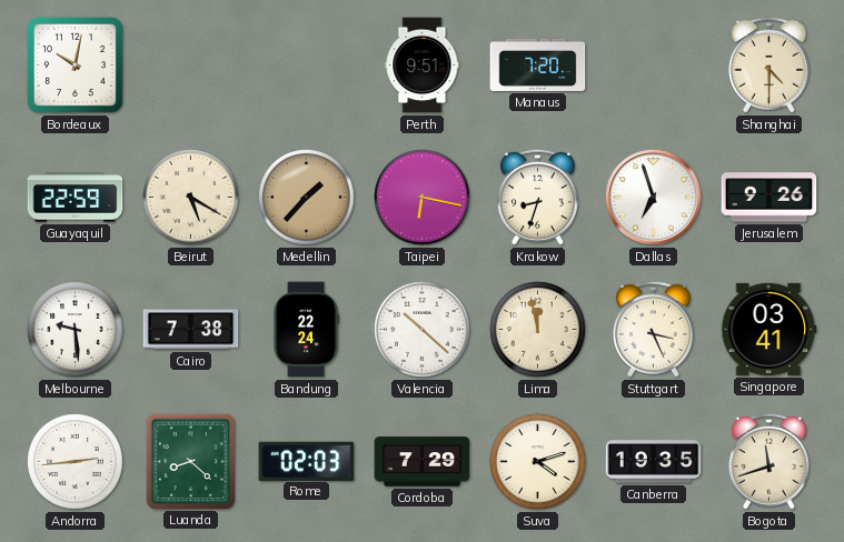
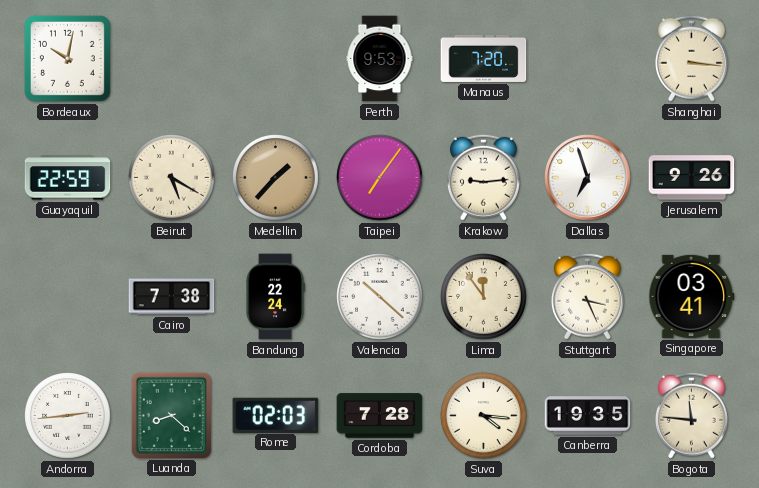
Perth: 9:51 -> 9:53
Shanghai: 4:30 -> 3:16
Taipei: 6:17 -> 7:06
Krakow: 8:33 -> 9:14
Melbourne: 9:29 -> none
Lima: 11:58 -> 11:54
Cordoba: 7:29 -> 7:28
Suva: 4:12 -> 4:16
Bogota: 11:42 -> 11:46
